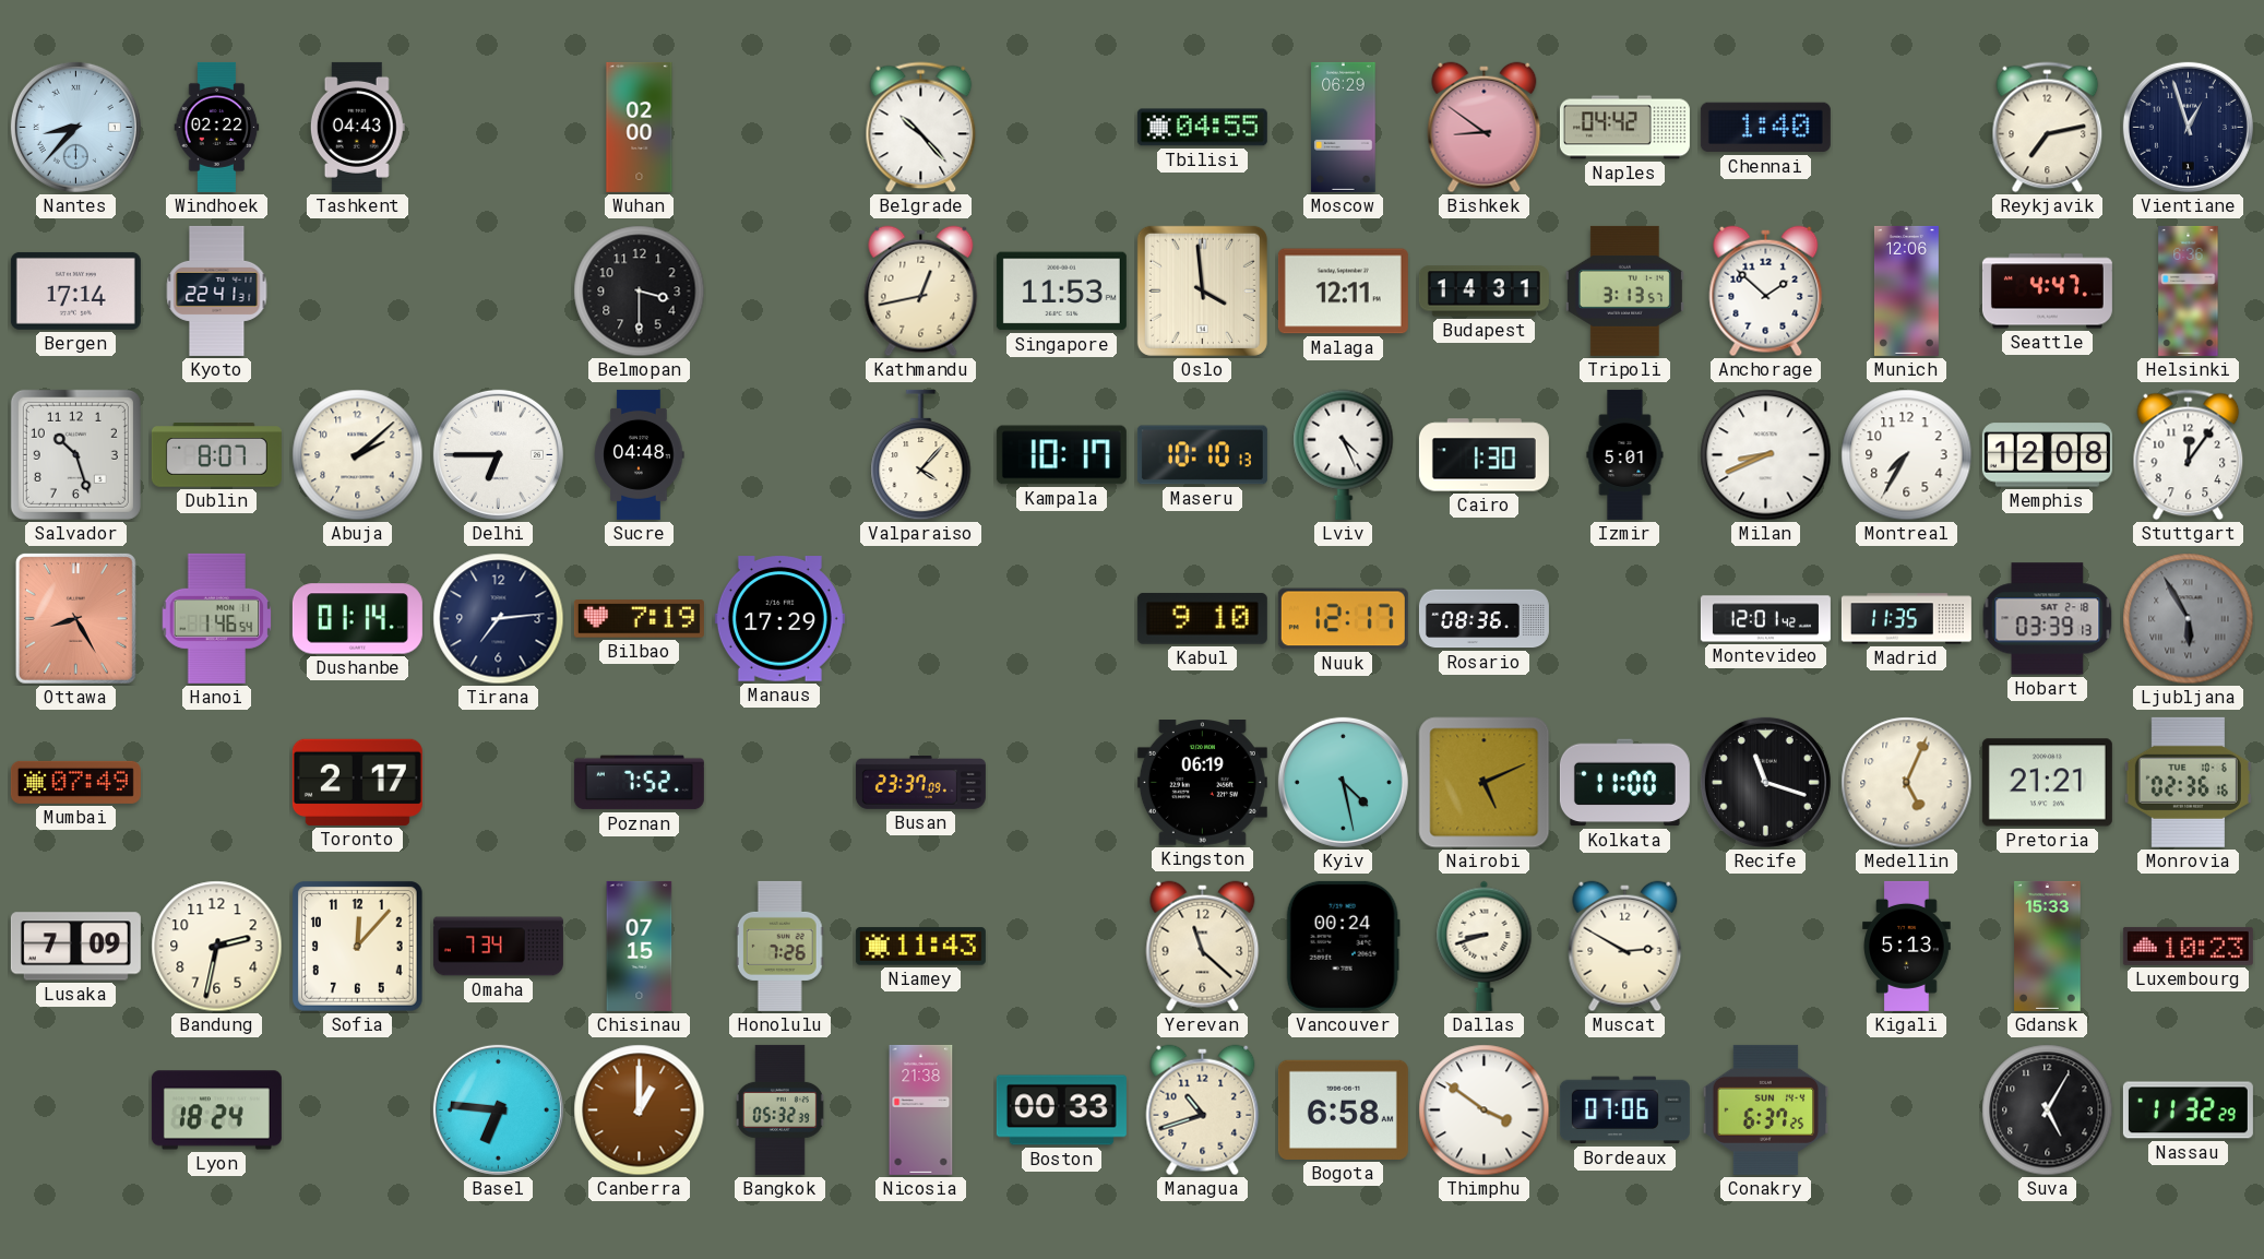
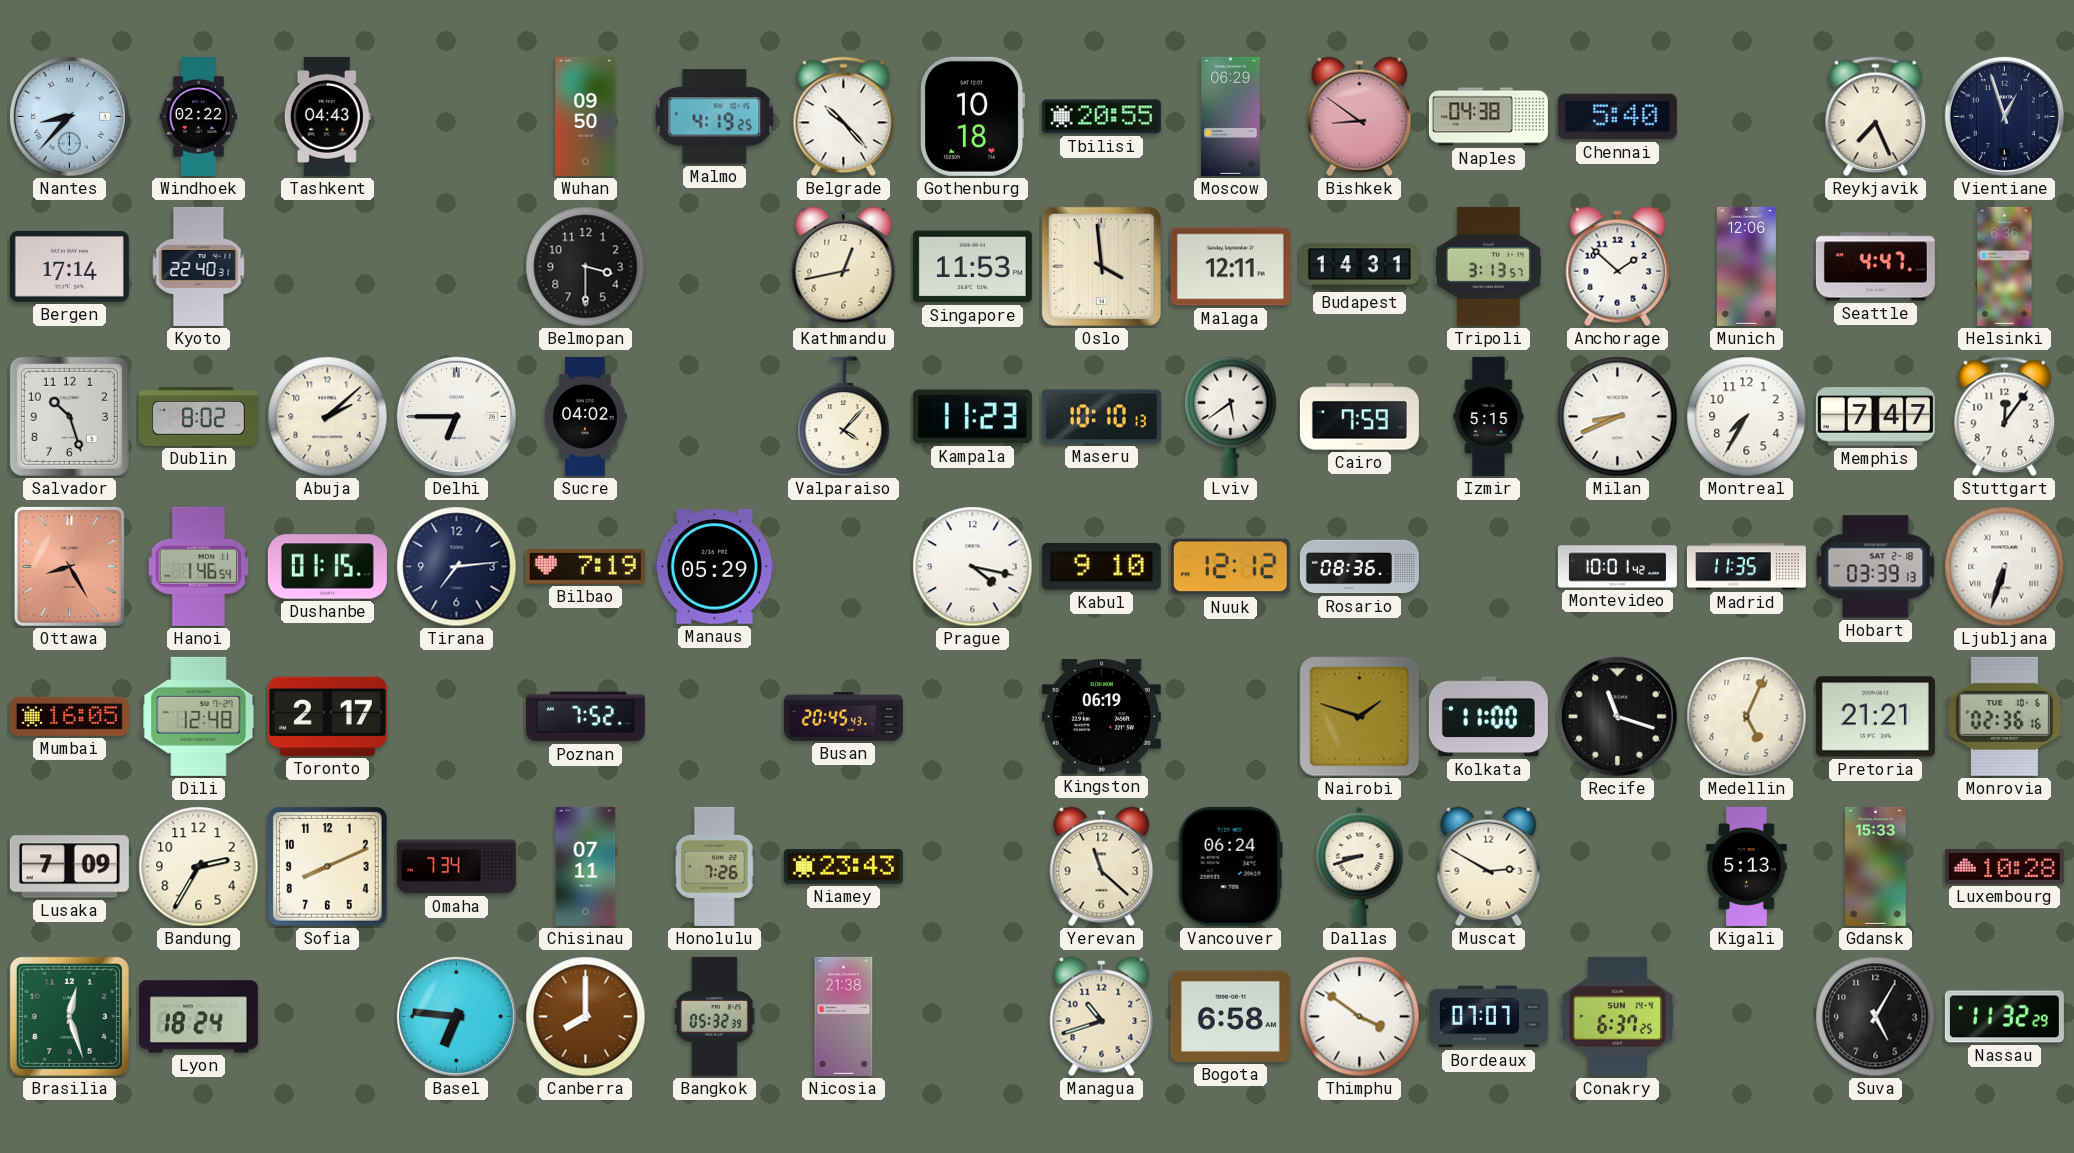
Wuhan: 02:00 -> 09:50
Malmo: none -> 4:19
Gothenburg: none -> 10:18
Tbilisi: 04:55 -> 20:55
Naples: 04:42 -> 04:38
Chennai: 1:40 -> 5:40
Reykjavik: 7:13 -> 7:26
Kyoto: 22:41 -> 22:40
Dublin: 8:07 -> 8:02
Sucre: 04:48 -> 04:02
Kampala: 10:17 -> 11:23
Lviv: 4:26 -> 5:39
Cairo: 1:30 -> 7:59
Izmir: 5:01 -> 5:15
Memphis: 12:08 -> 7:47
Dushanbe: 01:14 -> 01:15
Manaus: 17:29 -> 05:29
Prague: none -> 4:17
Nuuk: 12:17 -> 12:12
Montevideo: 12:01 -> 10:01
Ljubljana: 5:55 -> 6:33
Ljubljana dial: grey -> white
Mumbai: 07:49 -> 16:05
Dili: none -> 12:48
Busan: 23:37 -> 20:45
Kyiv: 4:28 -> none
Nairobi: 5:11 -> 1:48
Bandung: 2:32 -> 2:35
Sofia: 12:07 -> 8:11
Chisinau: 07:15 -> 07:11
Niamey: 11:43 -> 23:43
Vancouver: 00:24 -> 06:24
Luxembourg: 10:23 -> 10:28
Brasilia: none -> 12:27
Canberra: 1:00 -> 8:00
Boston: 00:33 -> none
Bordeaux: 07:06 -> 07:07
